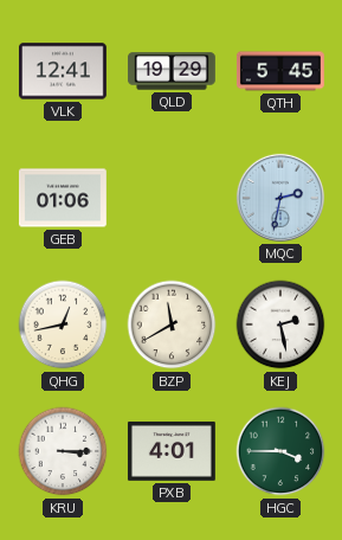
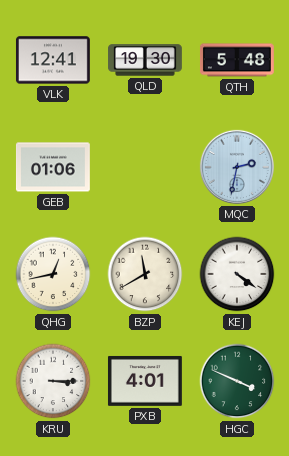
QLD: 19:29 -> 19:30
QTH: 5:45 -> 5:48
KEJ: 2:28 -> 4:21
HGC: 3:45 -> 3:49
